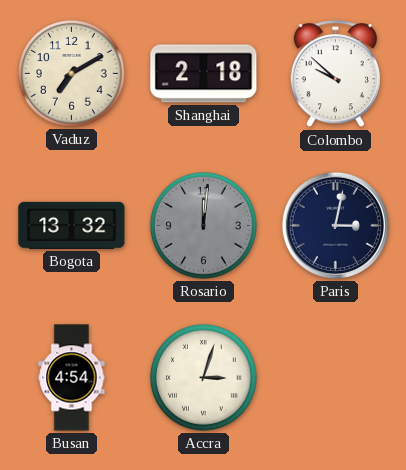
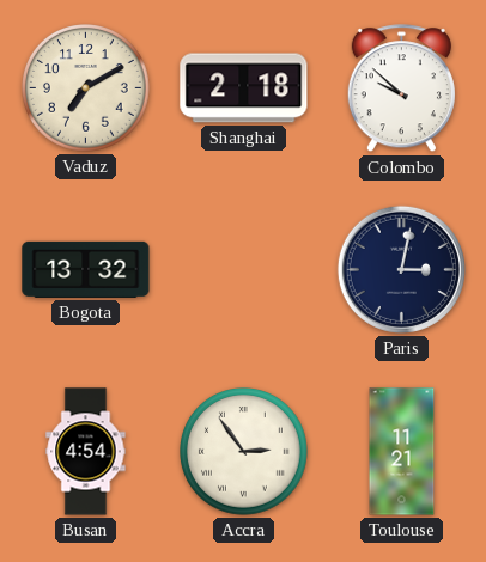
Rosario: 12:01 -> none
Accra: 3:03 -> 2:54
Toulouse: none -> 11:21
